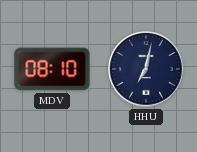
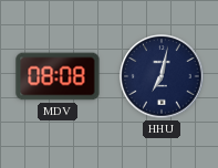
MDV: 08:10 -> 08:08
